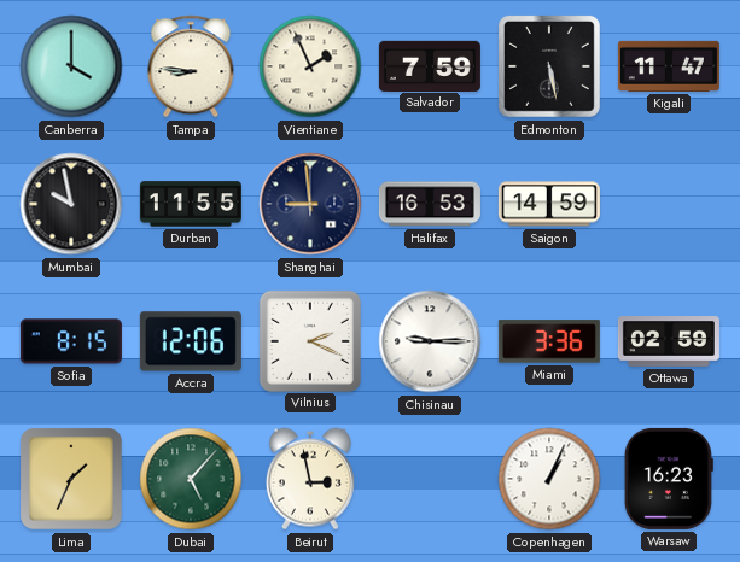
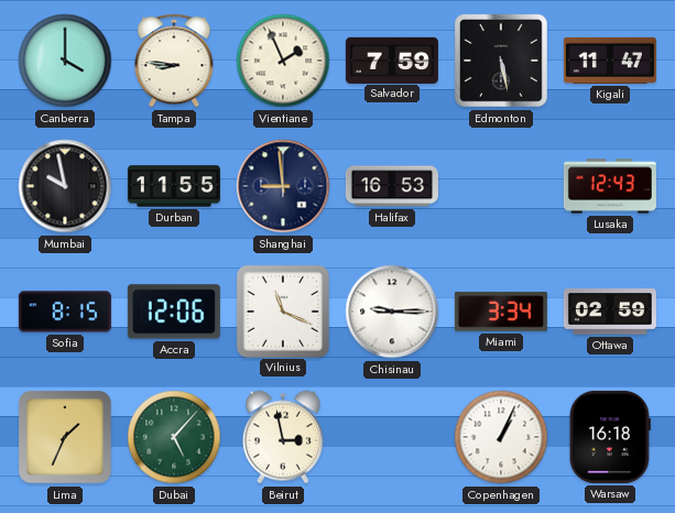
Saigon: 14:59 -> none
Lusaka: none -> 12:43
Vilnius: 2:19 -> 11:19
Miami: 3:36 -> 3:34
Warsaw: 16:23 -> 16:18
